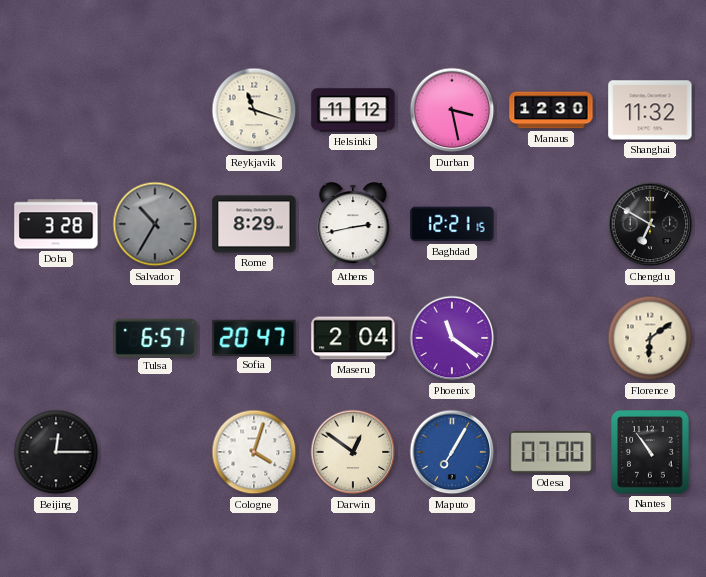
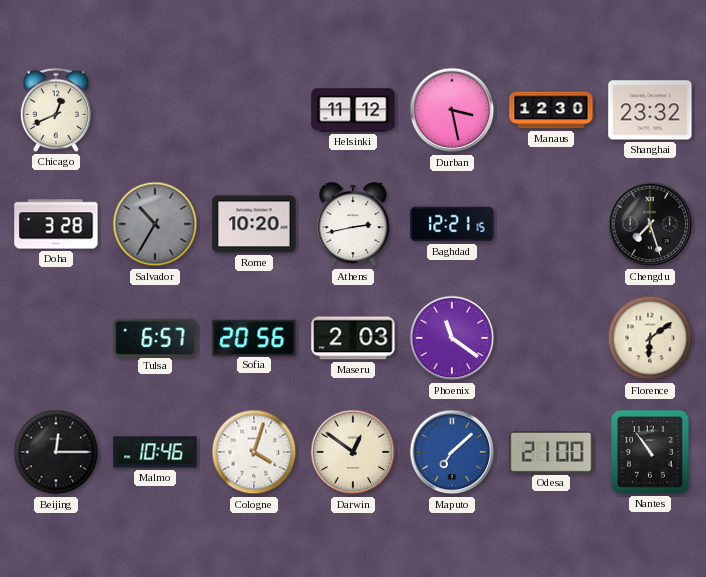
Chicago: none -> 12:41
Reykjavik: 11:18 -> none
Shanghai: 11:32 -> 23:32
Rome: 8:29 -> 10:20
Chengdu: 6:50 -> 7:27
Sofia: 20:47 -> 20:56
Maseru: 2:04 -> 2:03
Malmo: none -> 10:46
Maputo: 7:05 -> 7:08
Odesa: 07:00 -> 21:00
